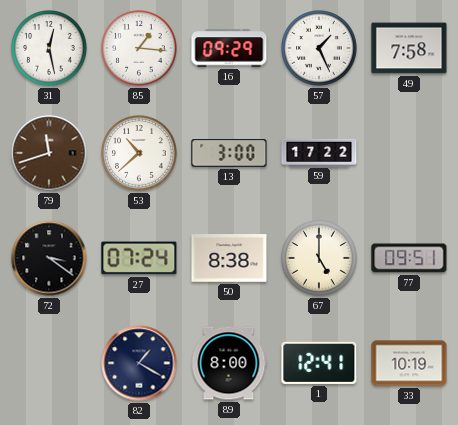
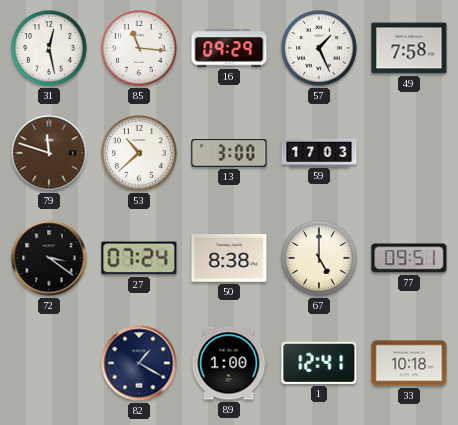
85: 1:16 -> 11:16
79: 11:42 -> 11:48
59: 17:22 -> 17:03
89: 8:00 -> 1:00
33: 10:19 -> 10:18
